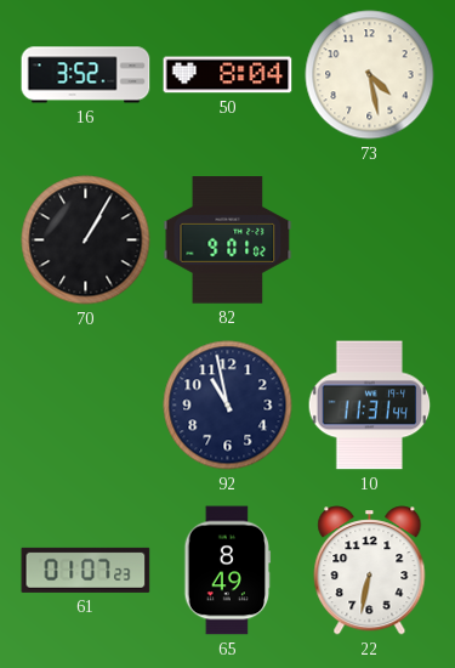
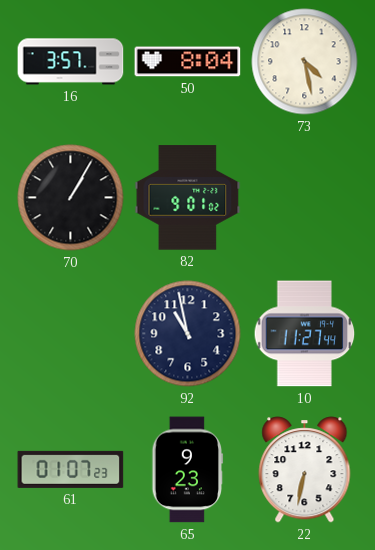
16: 3:52 -> 3:57
10: 11:31 -> 11:27
65: 8:49 -> 9:23
